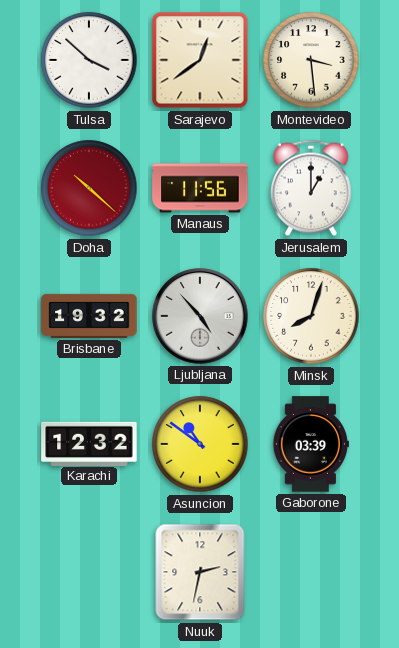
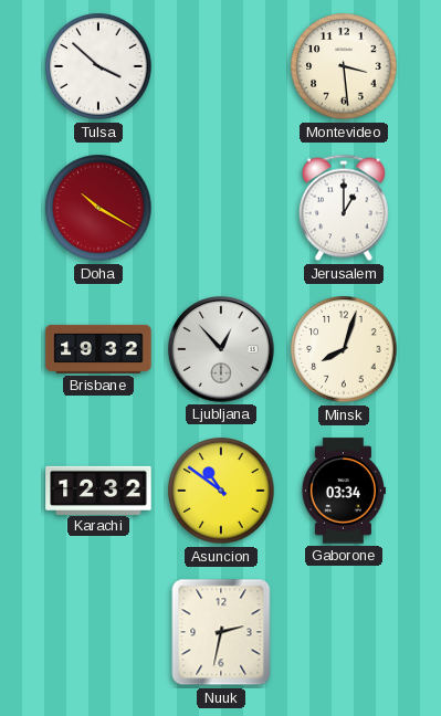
Sarajevo: 12:39 -> none
Doha: 10:22 -> 10:20
Manaus: 11:56 -> none
Ljubljana: 4:53 -> 12:53
Gaborone: 03:39 -> 03:34
